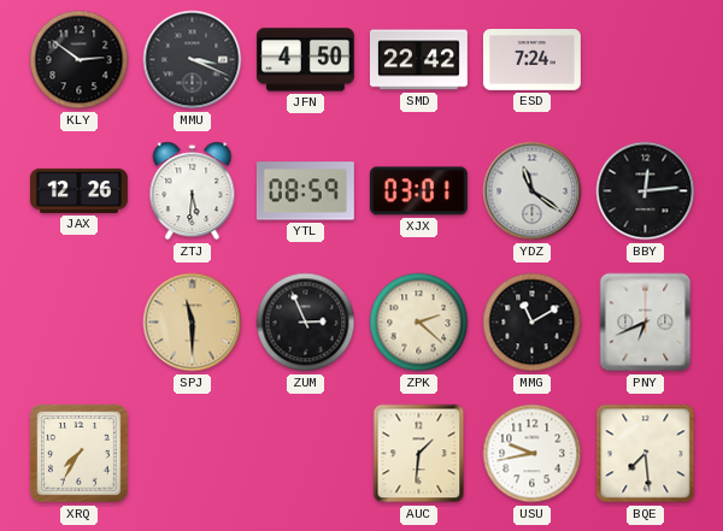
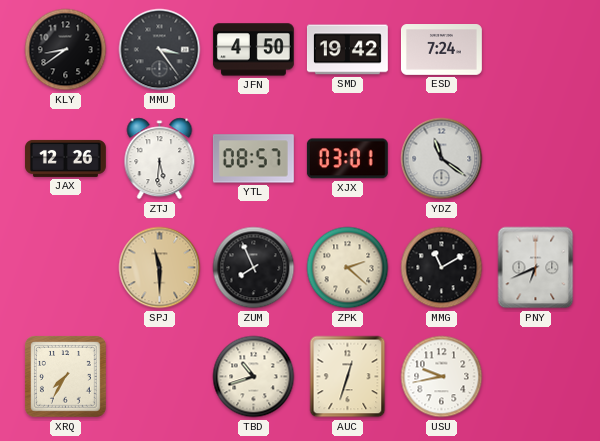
KLY: 2:51 -> 8:39
MMU: 3:19 -> 3:24
SMD: 22:42 -> 19:42
YTL: 08:59 -> 08:57
BBY: 12:14 -> none
ZUM: 2:56 -> 7:56
TBD: none -> 10:42
AUC: 1:31 -> 12:33
BQE: 7:29 -> none
